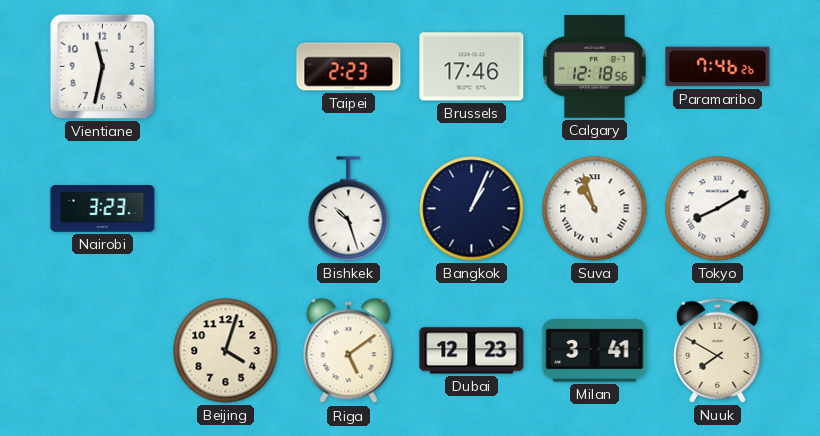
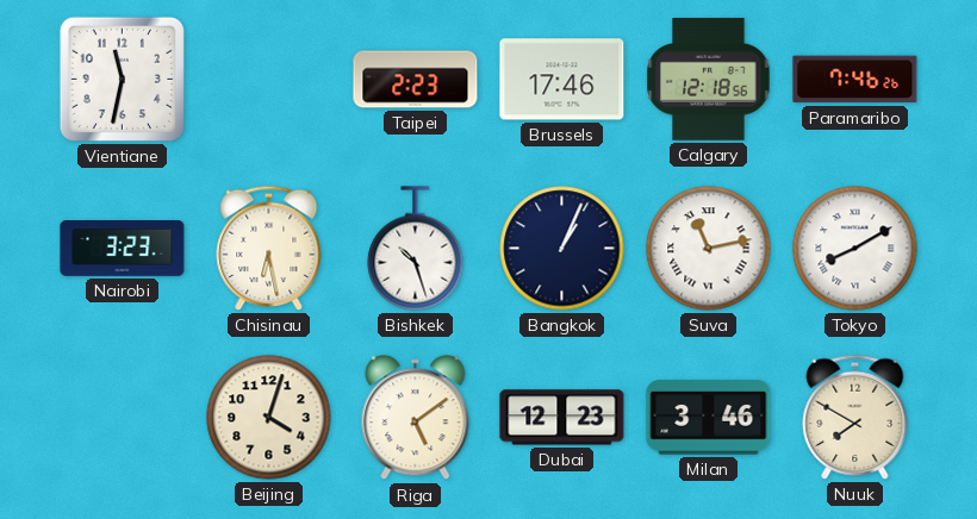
Chisinau: none -> 6:28
Suva: 10:57 -> 11:13
Milan: 3:41 -> 3:46
